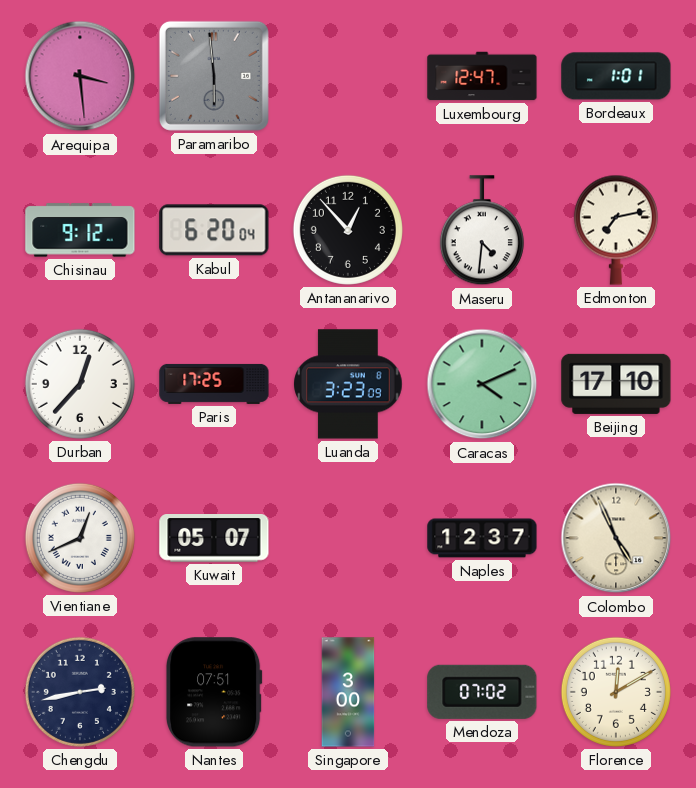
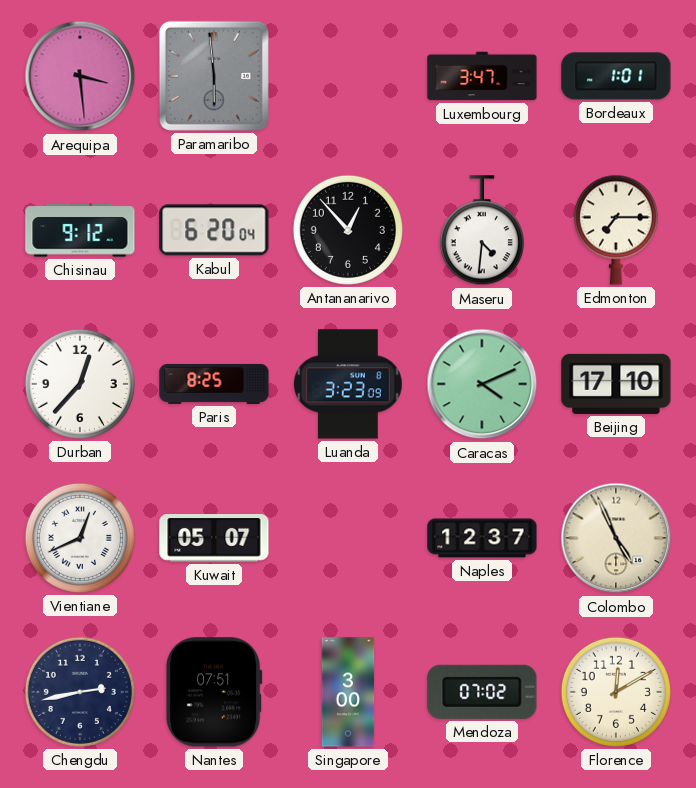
Luxembourg: 12:47 -> 3:47
Edmonton: 7:13 -> 7:15
Paris: 17:25 -> 8:25
